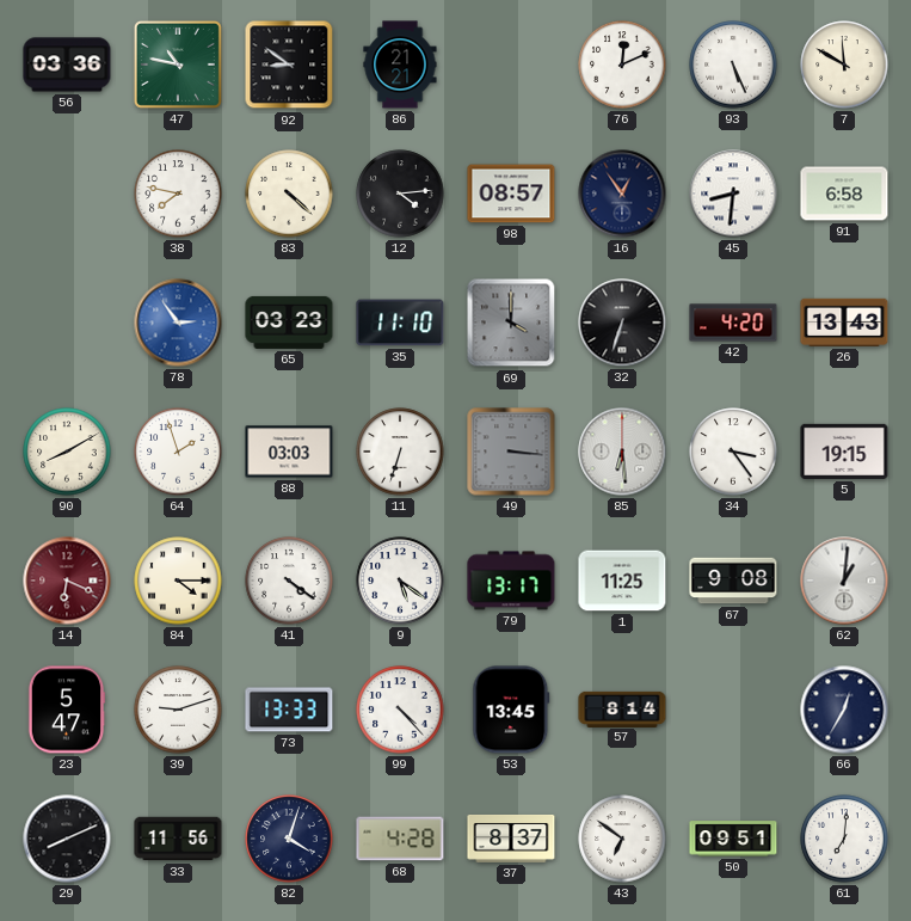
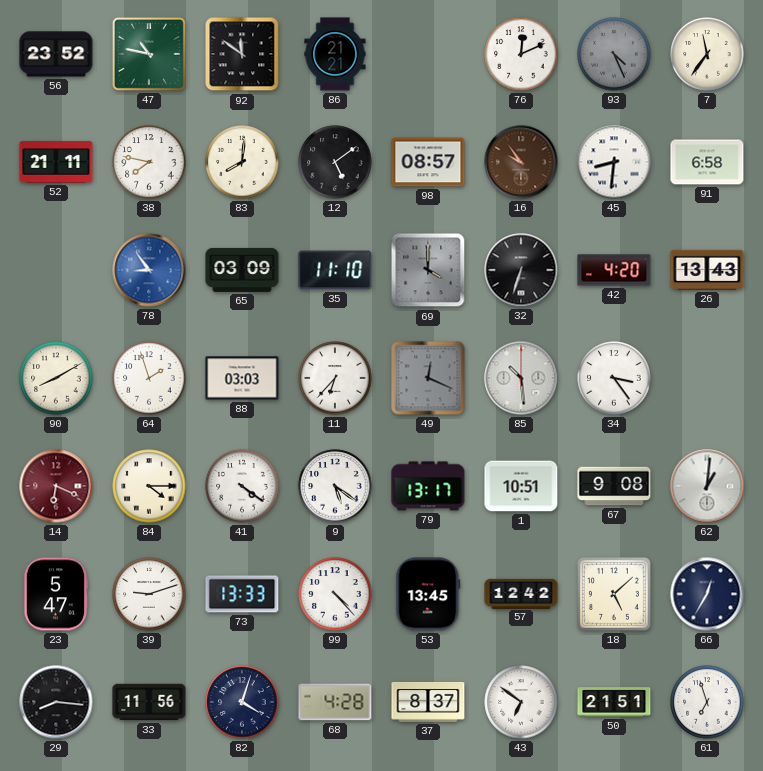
56: 03:36 -> 23:52
92: 8:51 -> 11:51
93: 5:26 -> 4:26
93 dial: white -> grey
7: 11:50 -> 11:36
52: none -> 21:11
83: 4:22 -> 8:01
12: 4:14 -> 5:09
16: 12:54 -> 9:54
16 dial: navy -> brown
78: 2:54 -> 8:54
65: 03:23 -> 03:09
11: 6:33 -> 6:37
49: 3:16 -> 12:19
85: 6:29 -> 10:29
5: 19:15 -> none
1: 11:25 -> 10:51
57: 8:14 -> 12:42
18: none -> 5:08
29: 8:11 -> 8:16
50: 09:51 -> 21:51
61: 7:01 -> 6:57
